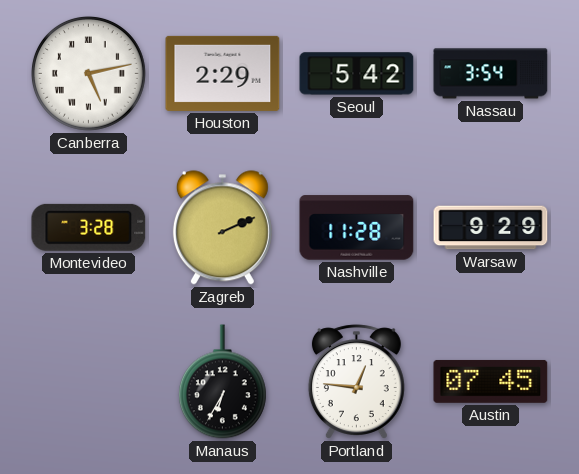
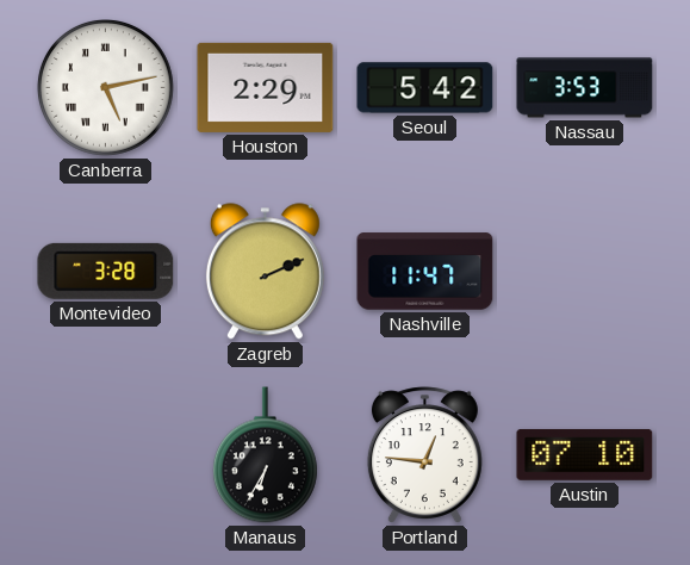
Nassau: 3:54 -> 3:53
Nashville: 11:28 -> 11:47
Warsaw: 9:29 -> none
Austin: 07:45 -> 07:10
